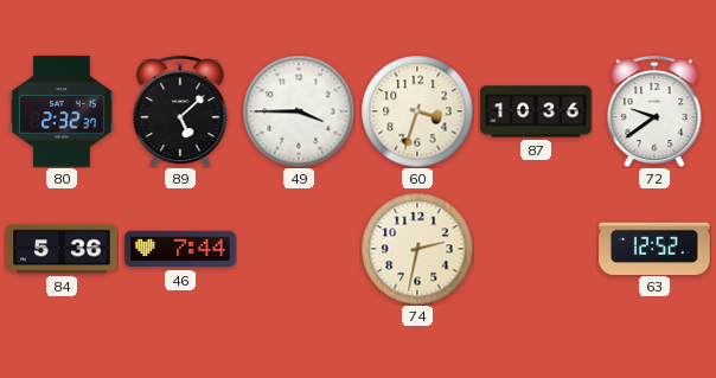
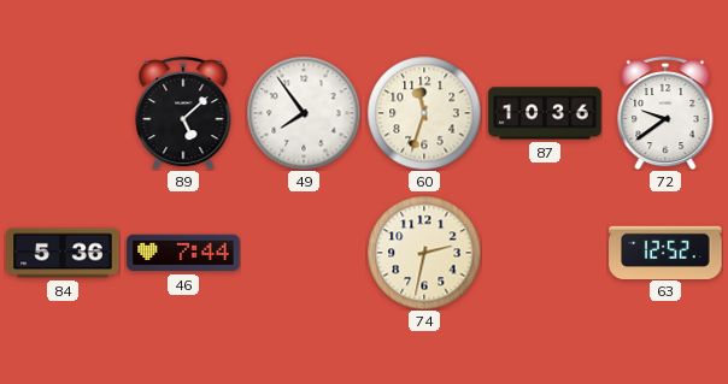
80: 2:32 -> none
49: 3:45 -> 7:54
60: 3:33 -> 11:33
